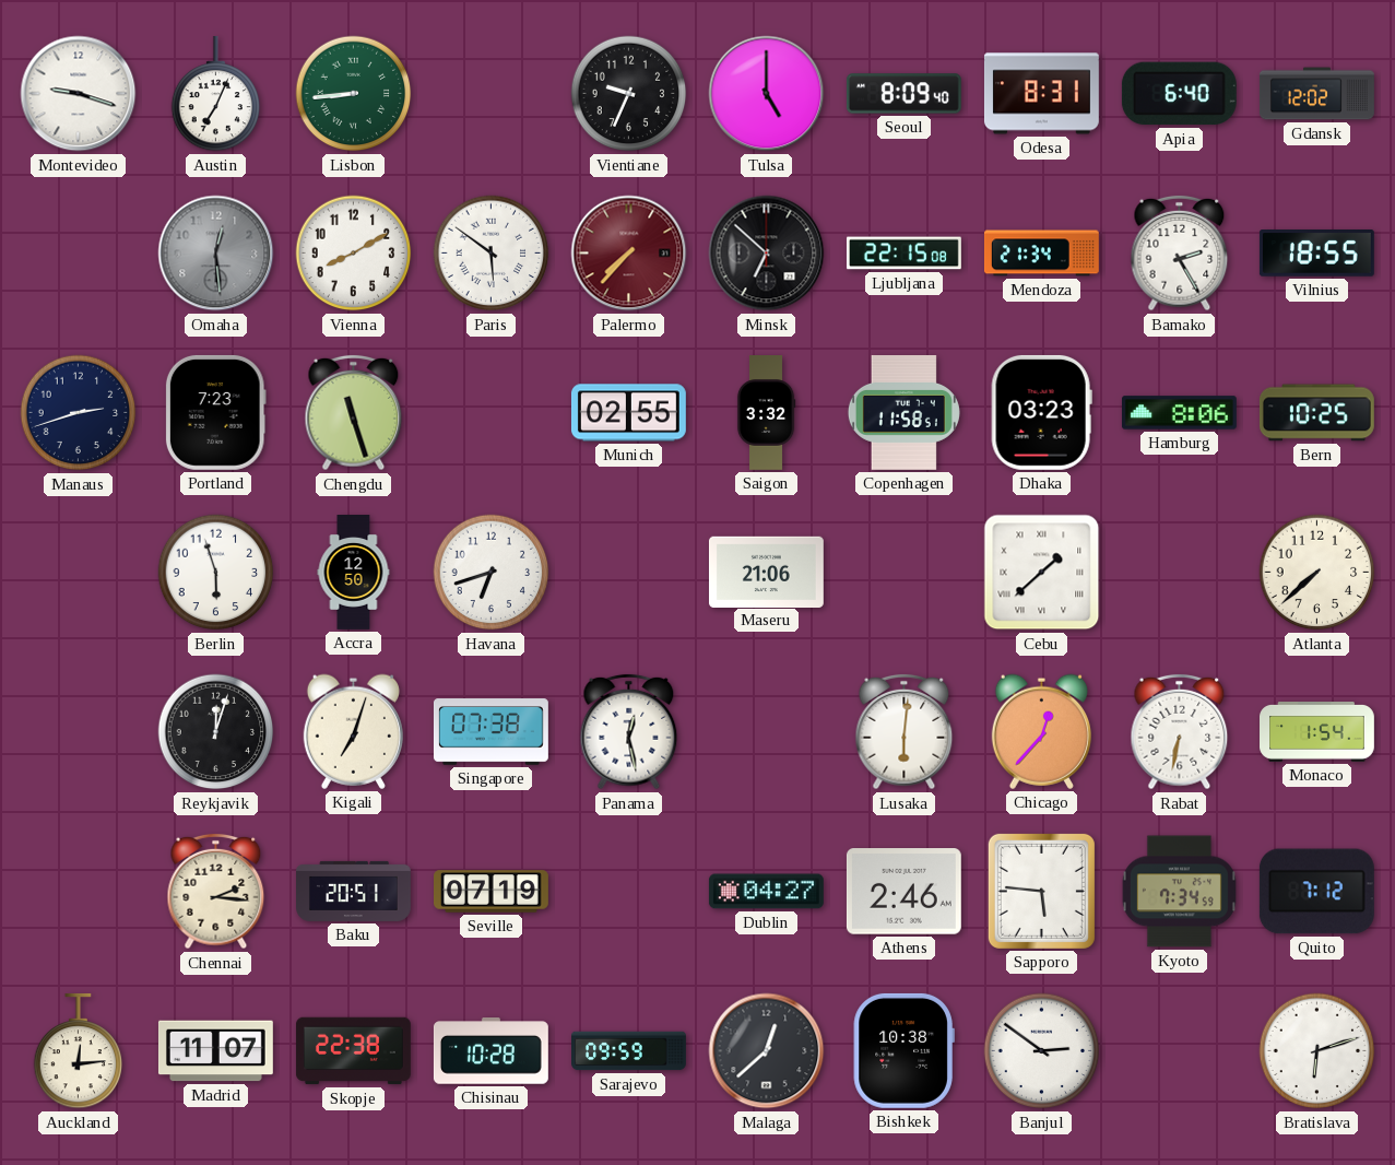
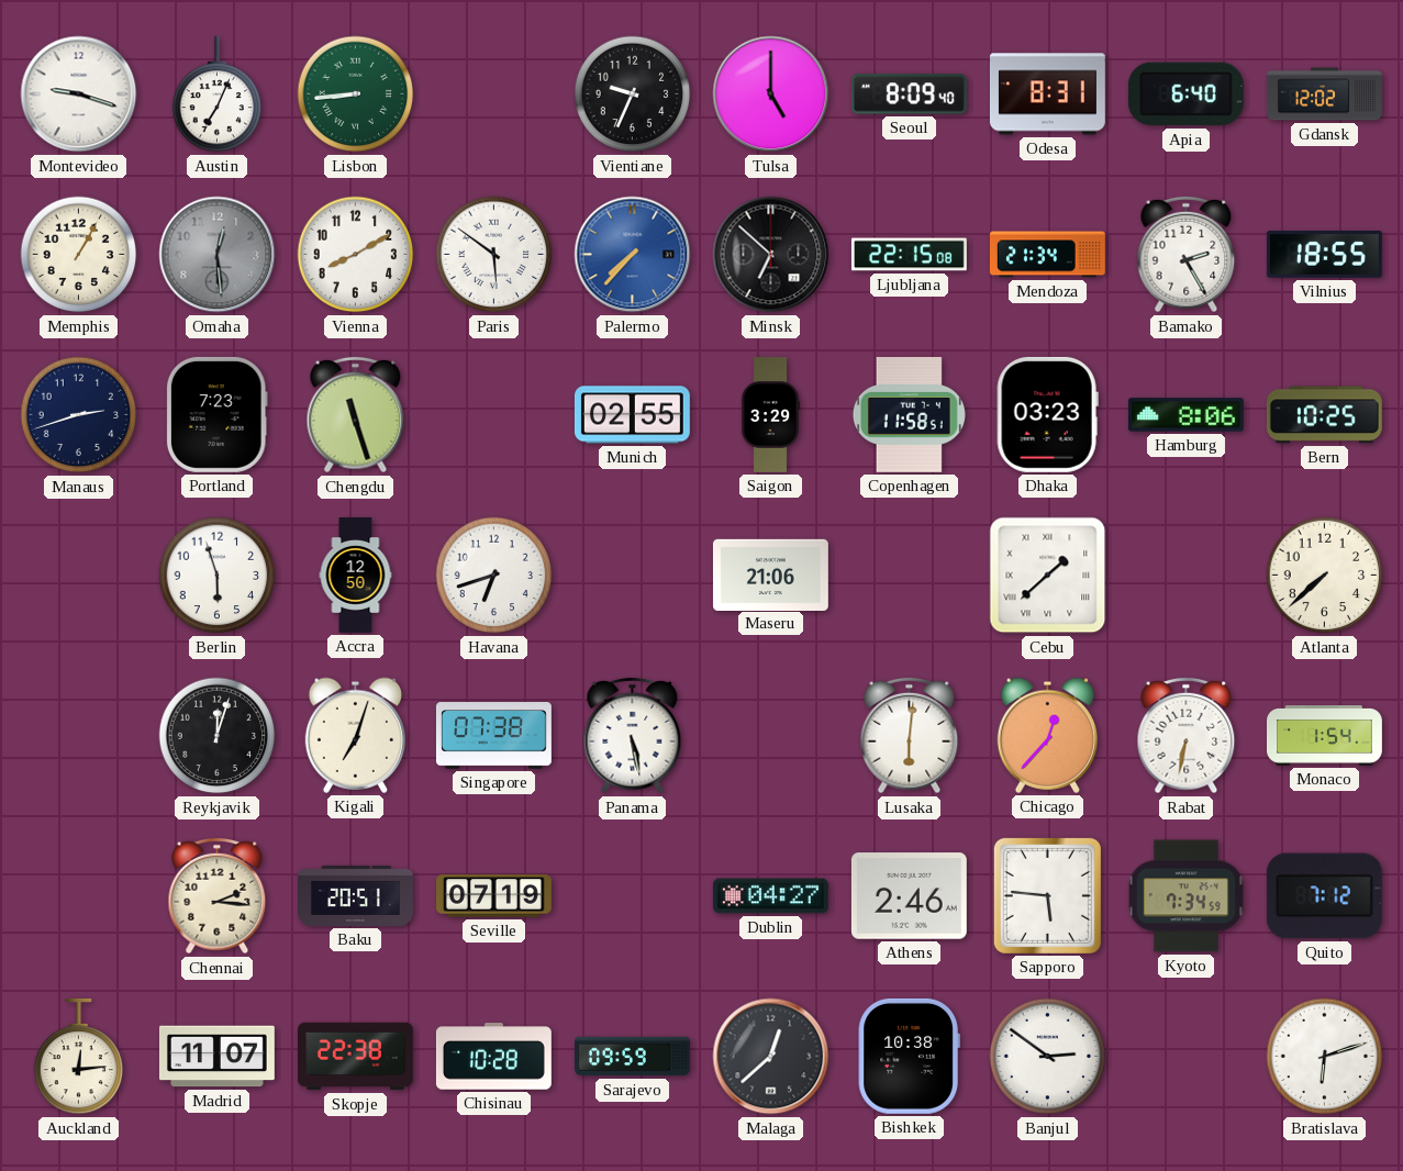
Memphis: none -> 1:05
Palermo dial: burgundy -> blue
Saigon: 3:32 -> 3:29
Panama: 12:28 -> 5:28
